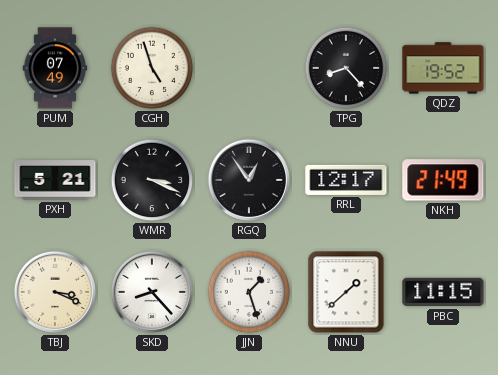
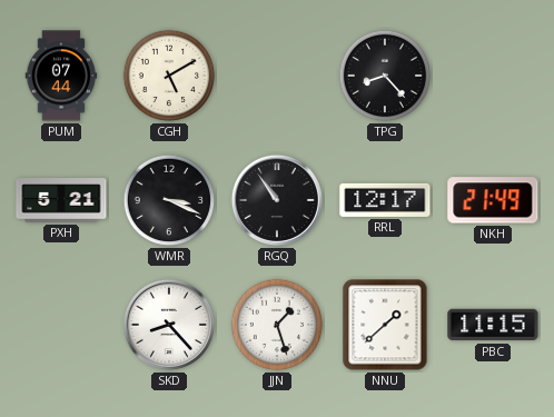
PUM: 07:49 -> 07:44
CGH: 4:57 -> 5:10
QDZ: 19:52 -> none
RGQ: 12:54 -> 10:54
TBJ: 3:19 -> none
